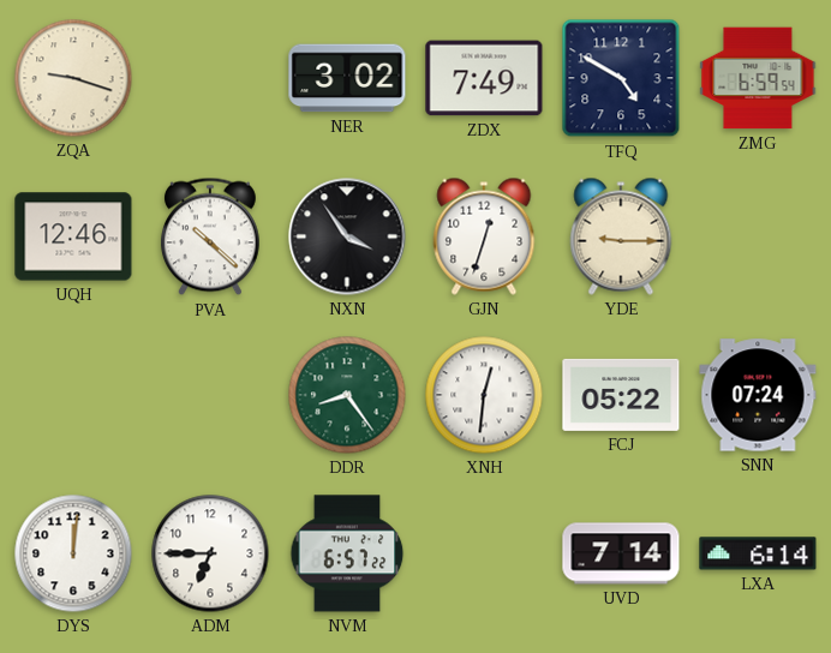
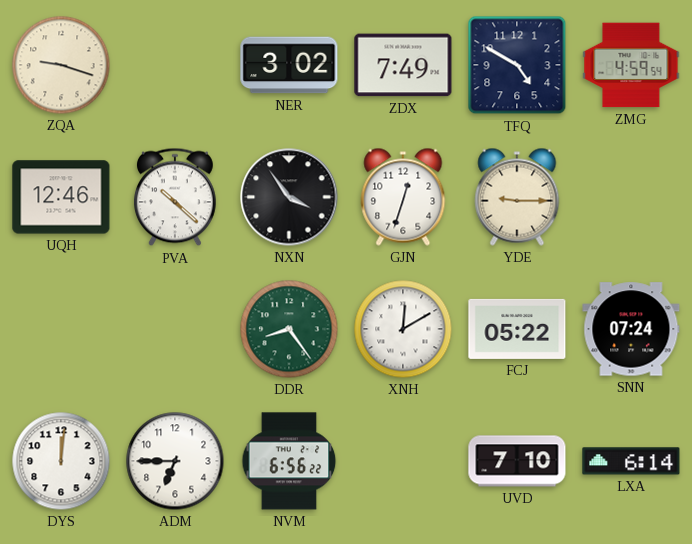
ZMG: 6:59 -> 4:59
XNH: 12:31 -> 12:10
NVM: 6:57 -> 6:56
UVD: 7:14 -> 7:10
